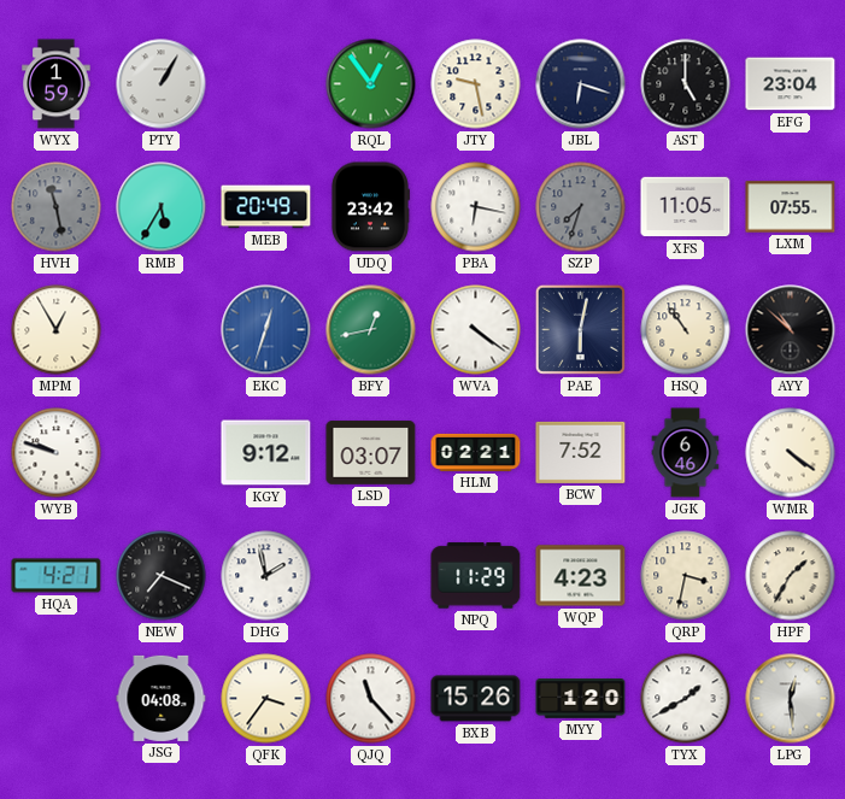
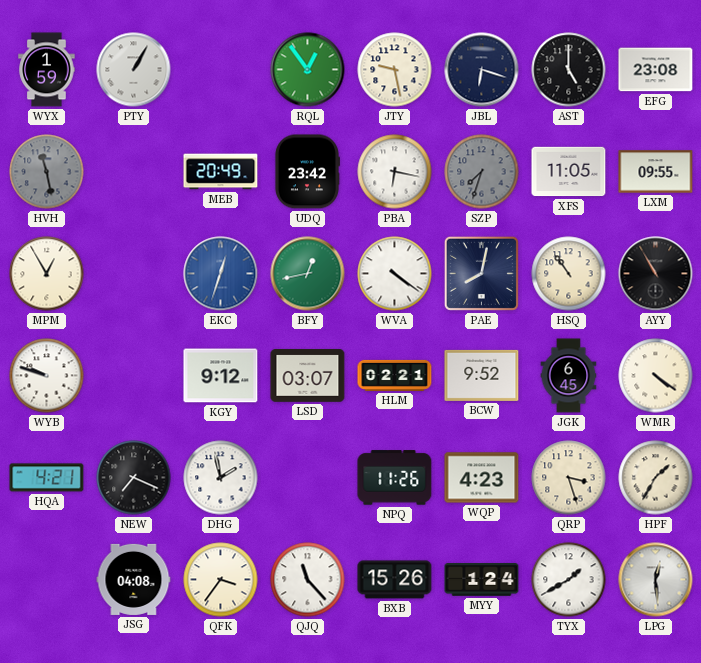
EFG: 23:04 -> 23:08
RMB: 5:35 -> none
LXM: 07:55 -> 09:55
PAE: 6:02 -> 8:02
AYY: 10:52 -> 10:55
BCW: 7:52 -> 9:52
JGK: 6:46 -> 6:45
NPQ: 11:29 -> 11:26
QRP: 3:32 -> 3:27
MYY: 1:20 -> 1:24
